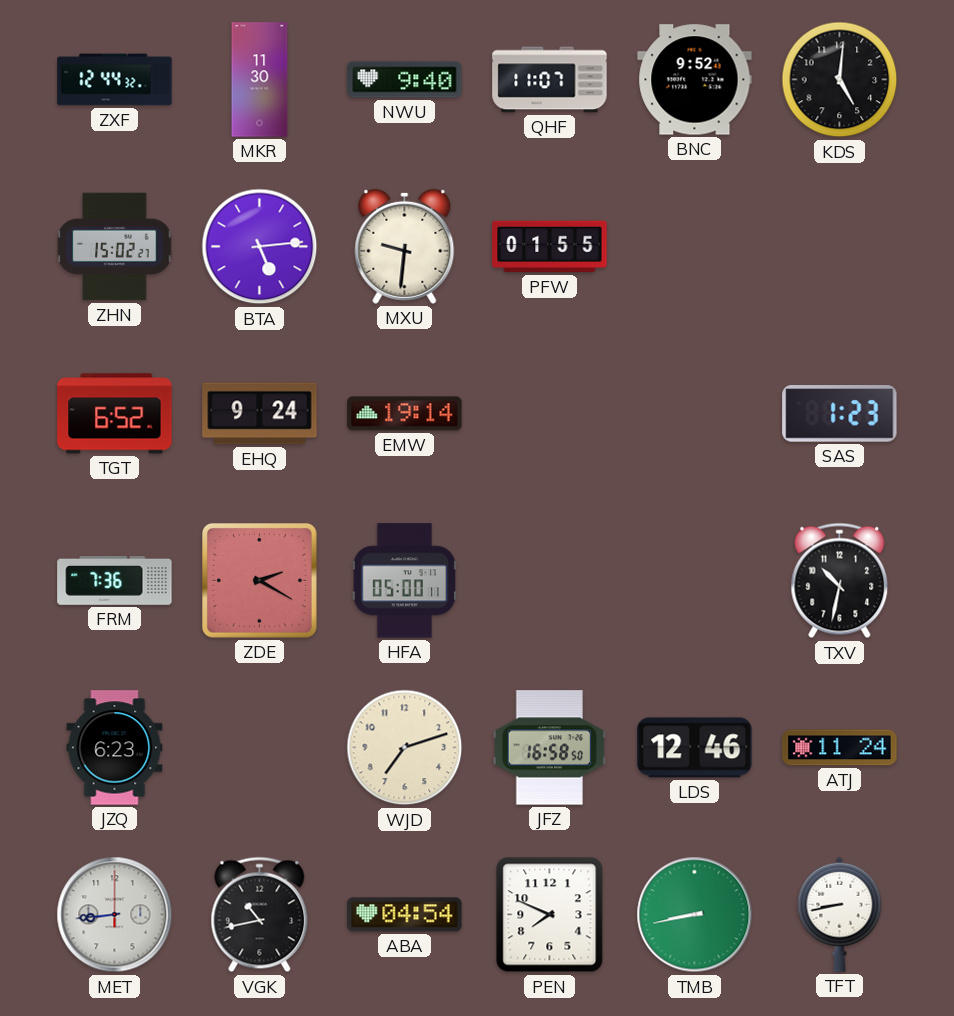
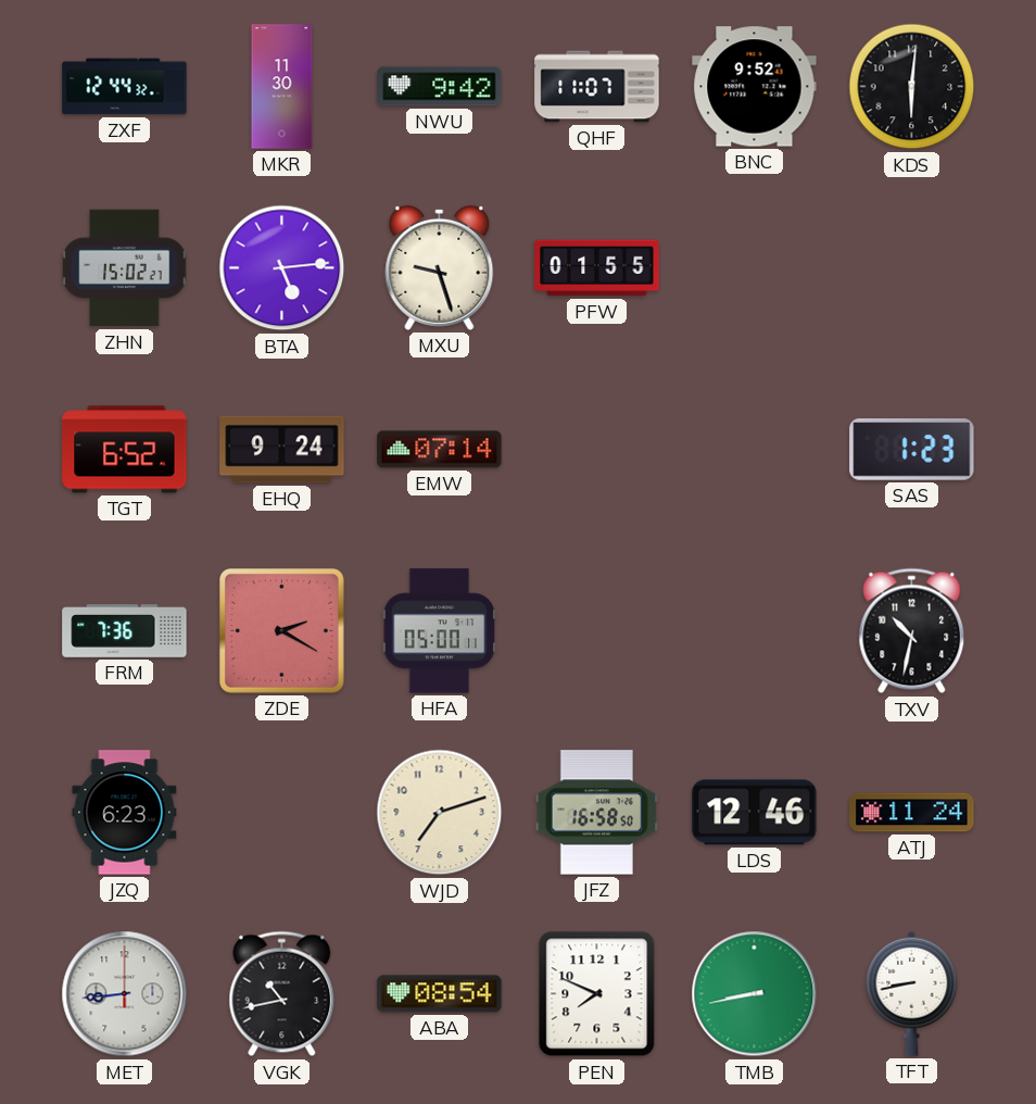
NWU: 9:40 -> 9:42
KDS: 5:01 -> 6:01
MXU: 9:31 -> 9:27
EMW: 19:14 -> 07:14
ABA: 04:54 -> 08:54
